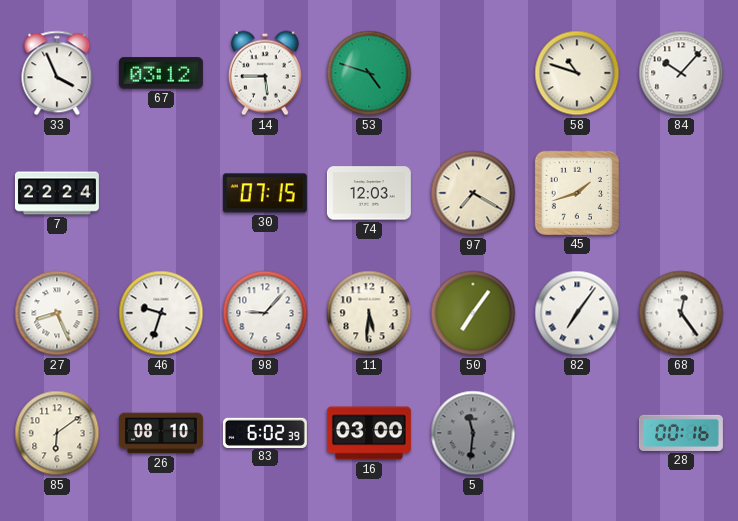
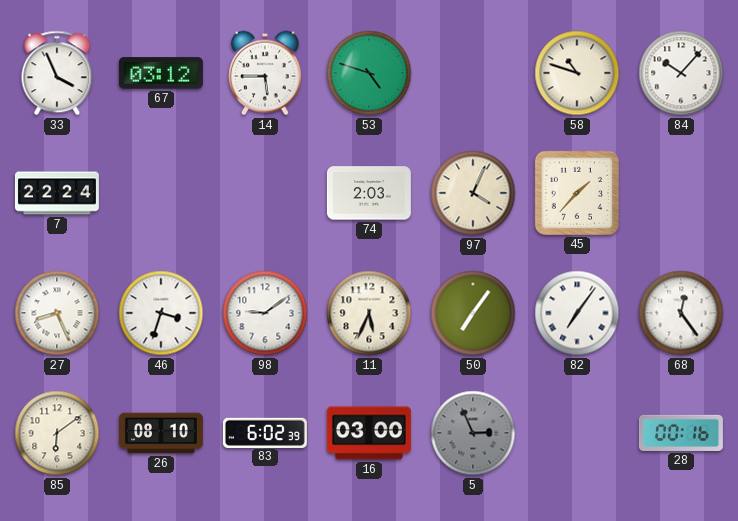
30: 07:15 -> none
74: 12:03 -> 2:03
97: 7:20 -> 4:04
45: 1:42 -> 1:37
46: 9:33 -> 3:33
98: 9:07 -> 9:09
11: 5:31 -> 5:34
5: 11:31 -> 2:56
